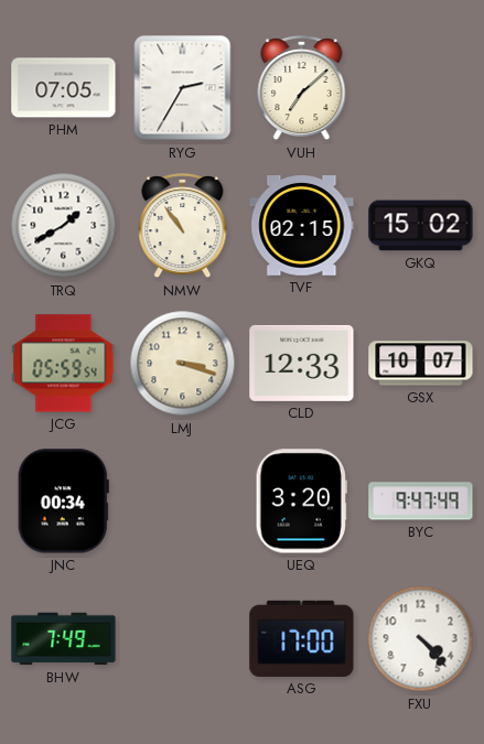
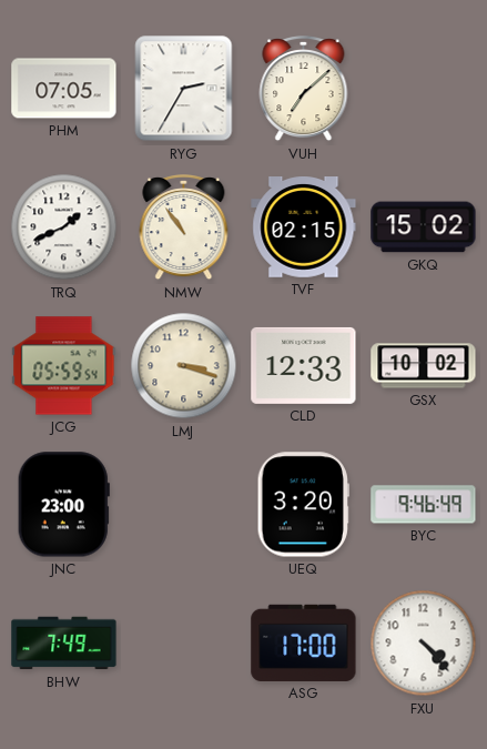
TRQ: 1:40 -> 1:41
GSX: 10:07 -> 10:02
JNC: 00:34 -> 23:00
BYC: 9:47 -> 9:46
